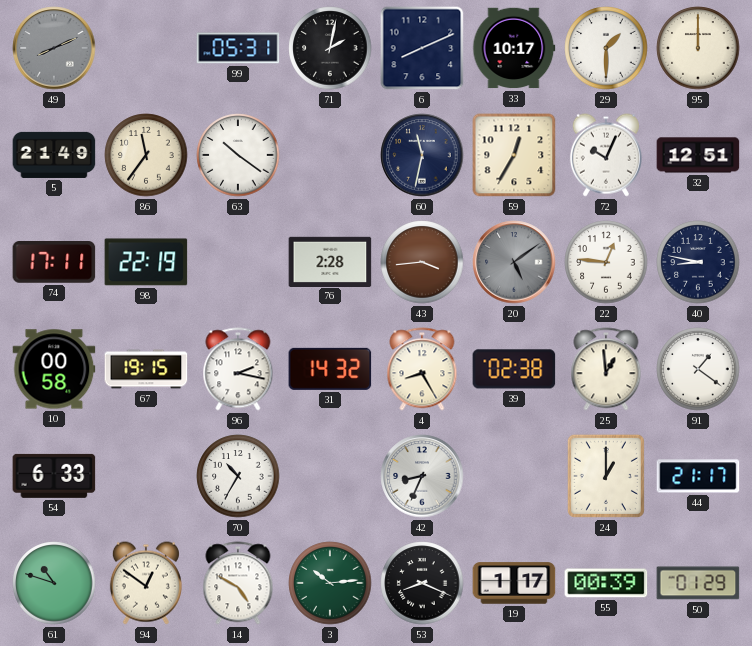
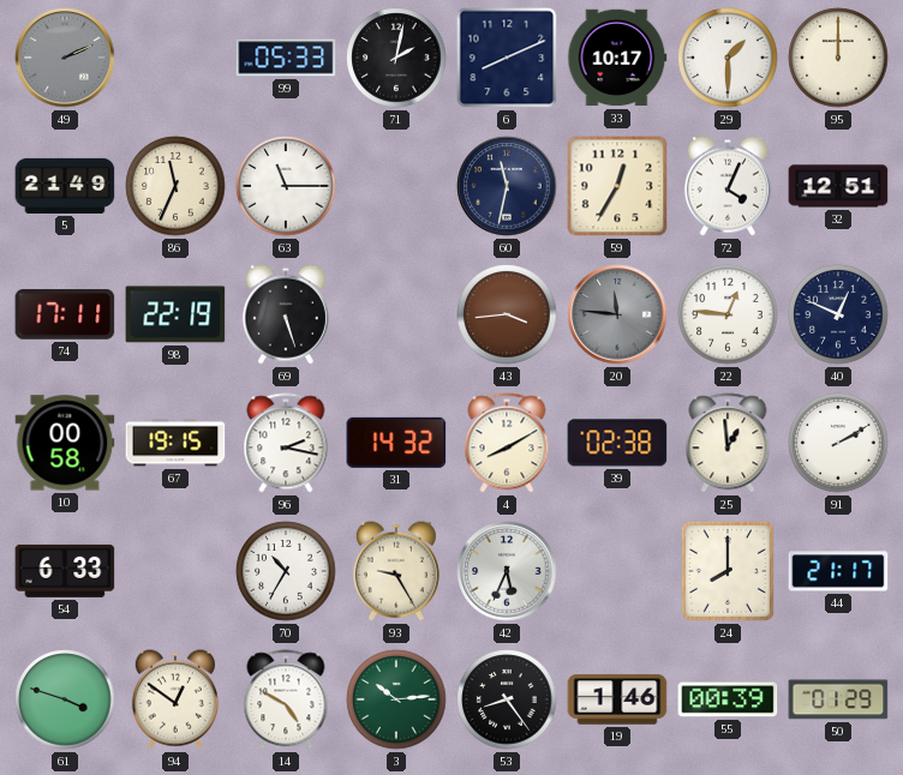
49: 8:11 -> 2:11
99: 05:31 -> 05:33
86: 11:36 -> 11:34
63: 10:21 -> 11:15
72: 10:04 -> 4:04
69: none -> 5:27
76: 2:28 -> none
20: 5:09 -> 11:46
40: 8:47 -> 12:49
4: 8:25 -> 8:10
91: 1:21 -> 2:10
93: none -> 9:25
42: 8:34 -> 5:34
24: 1:00 -> 8:00
61: 10:48 -> 3:48
53: 8:19 -> 8:24
19: 1:17 -> 1:46
